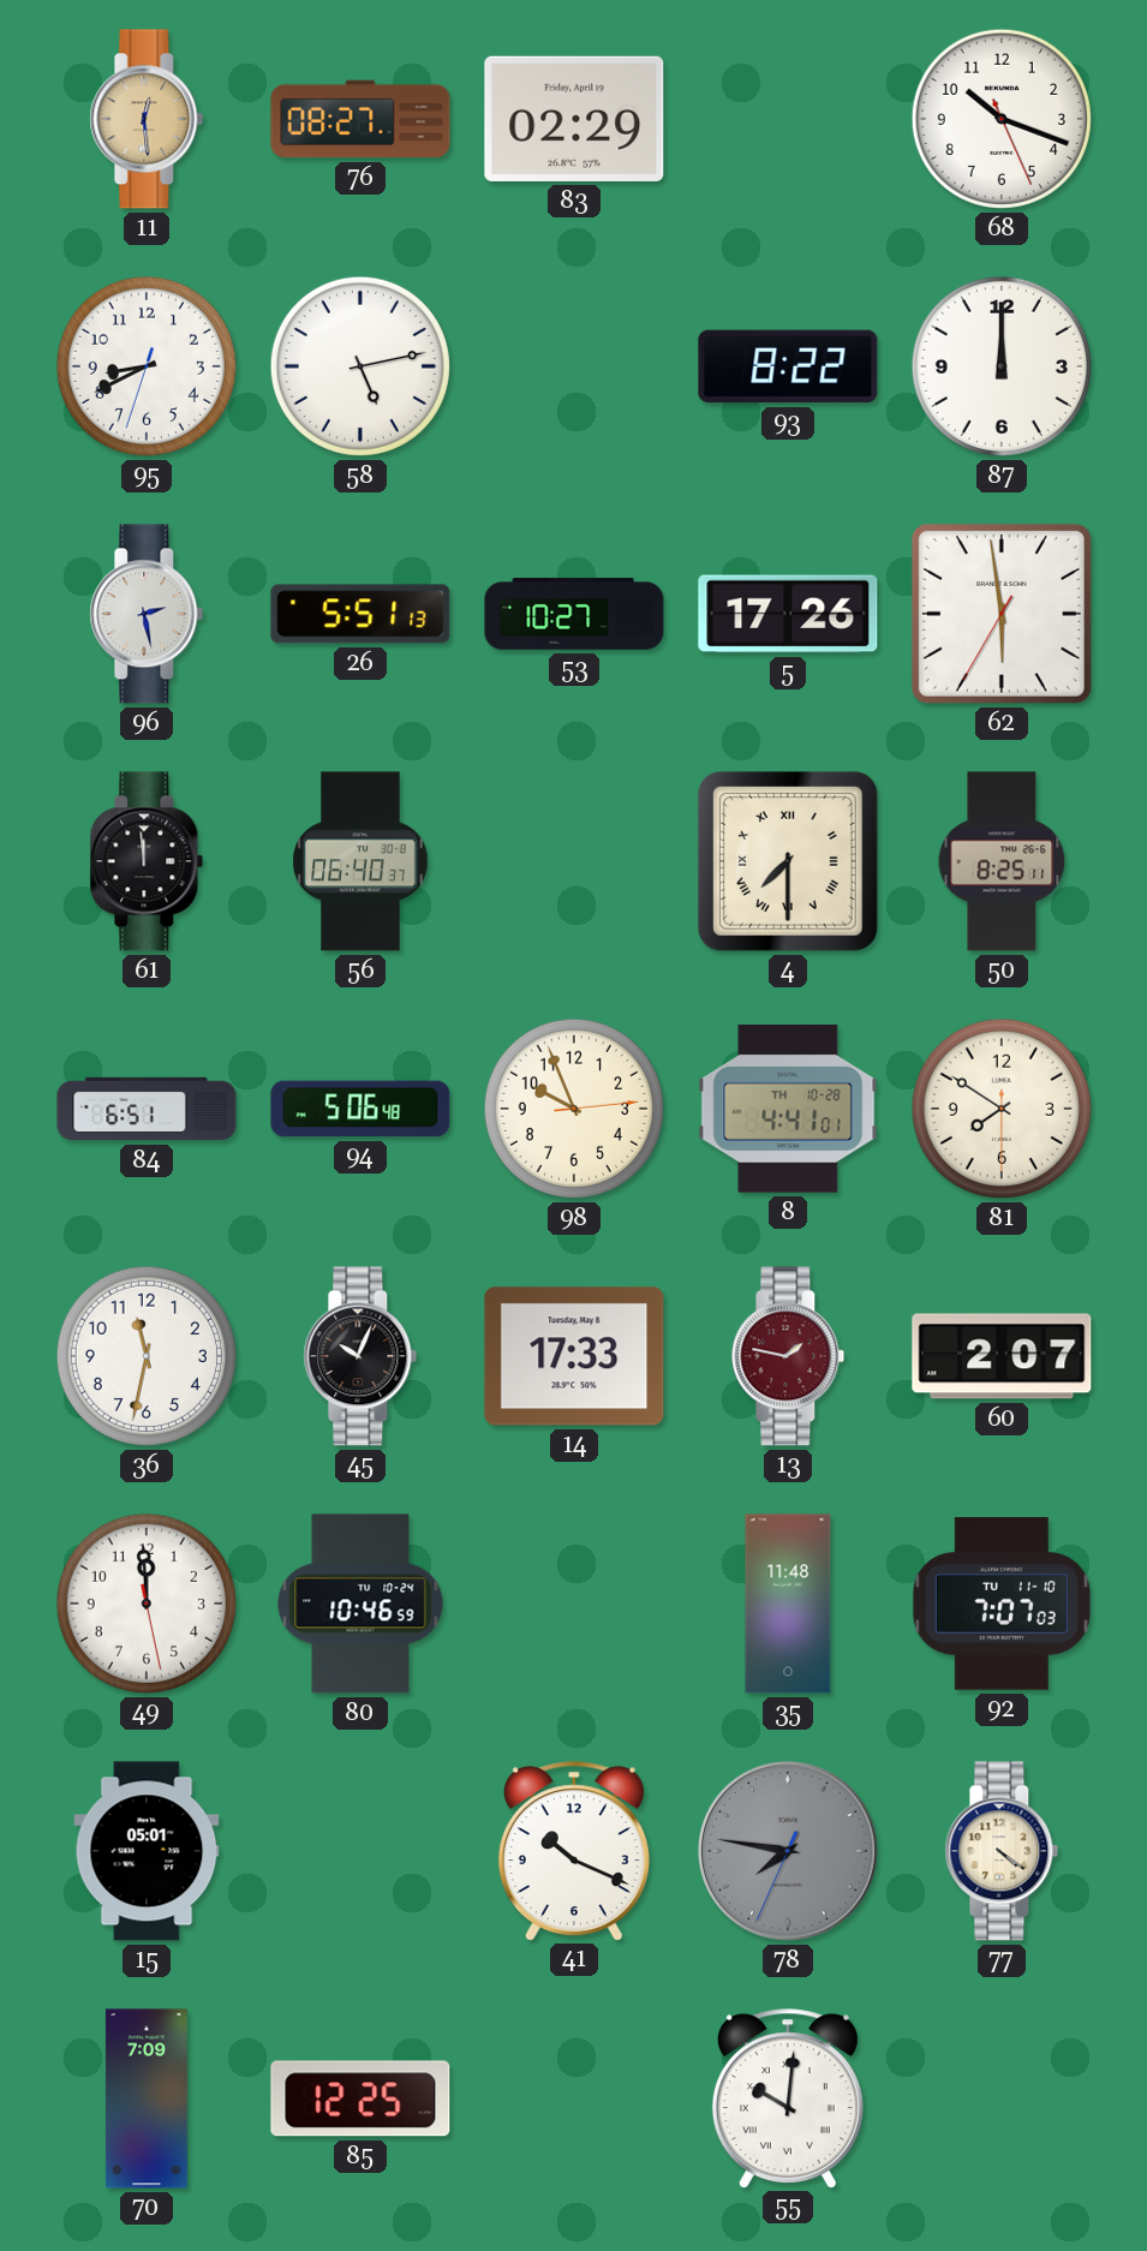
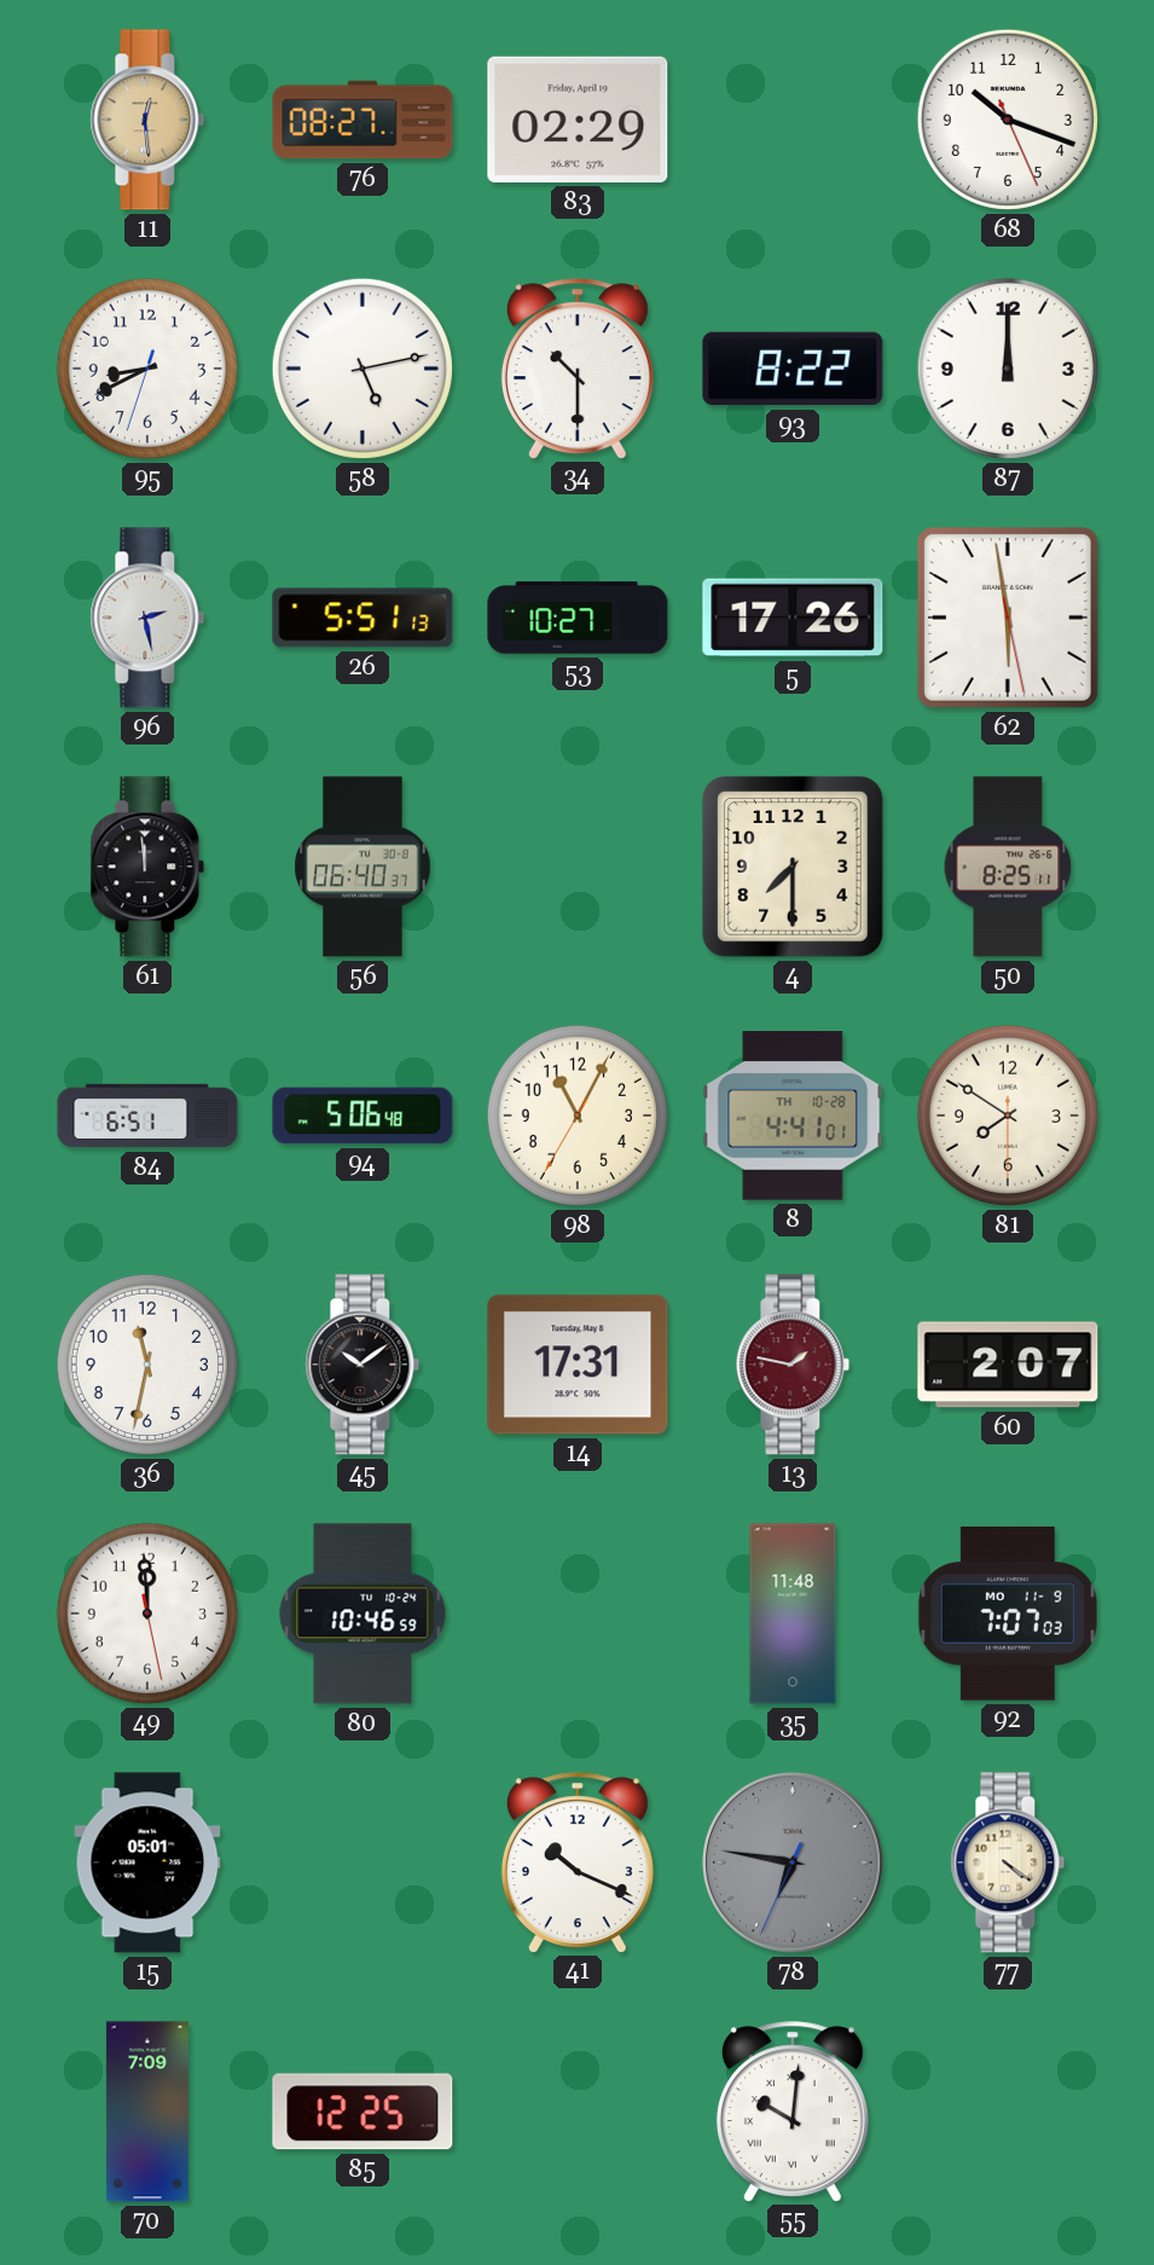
34: none -> 10:30
62: 5:58:35 -> 5:58:28
4 numerals: Roman -> Arabic
98: 9:56 -> 11:04
45: 10:04 -> 10:09
14: 17:33 -> 17:31
92 date: TU 11-10 -> MO 11-9
78: 7:46 -> 6:46
